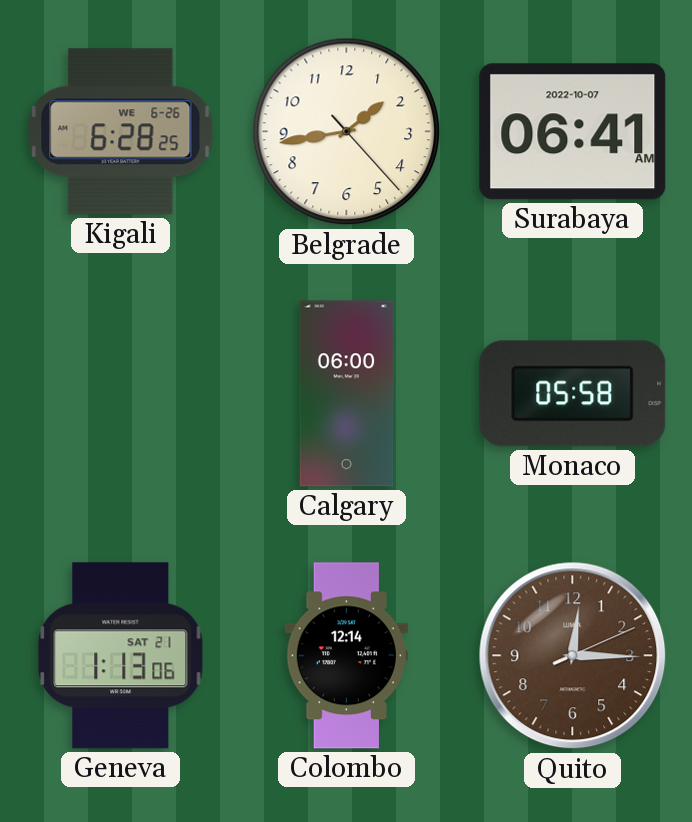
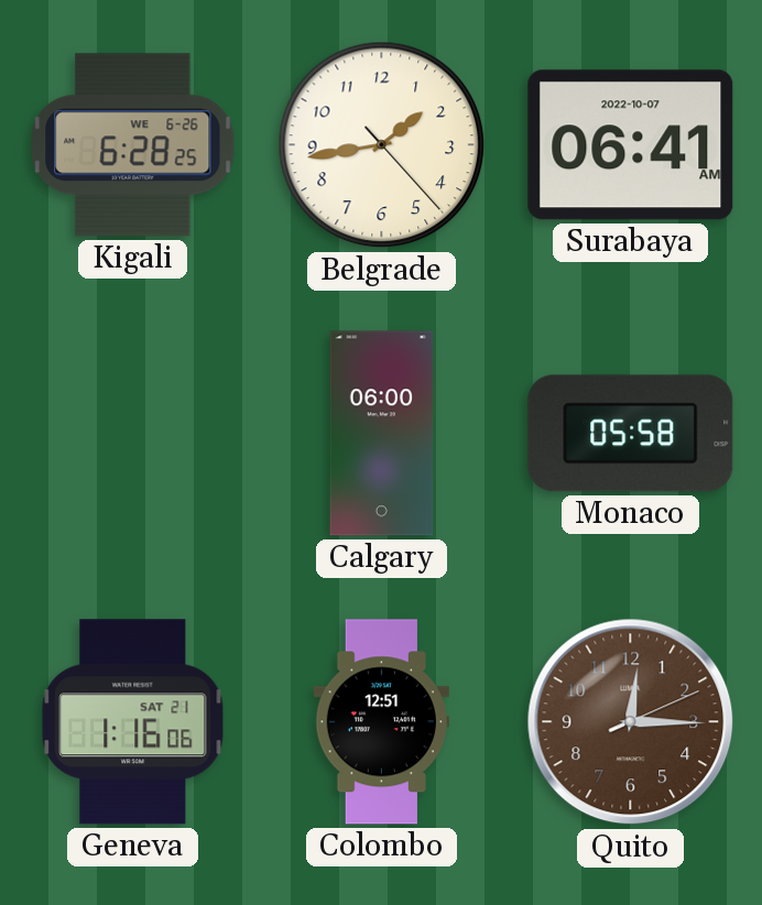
Geneva: 1:13 -> 1:16
Colombo: 12:14 -> 12:51
